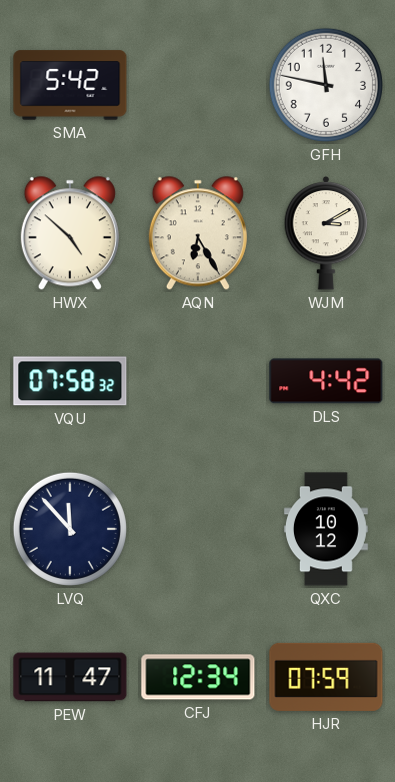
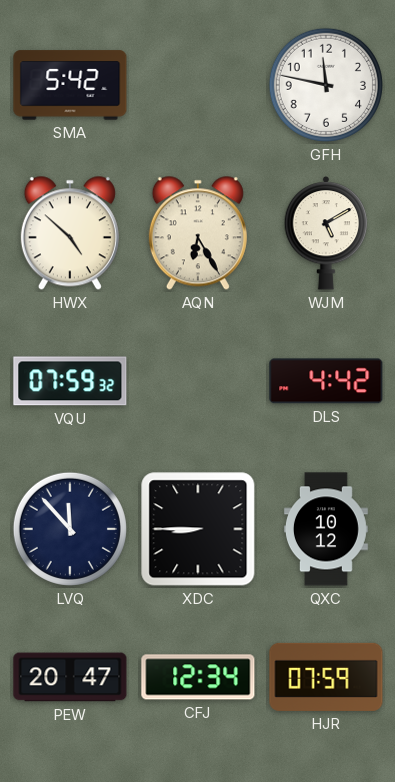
WJM: 3:10 -> 5:10
VQU: 07:58 -> 07:59
XDC: none -> 8:45
PEW: 11:47 -> 20:47
